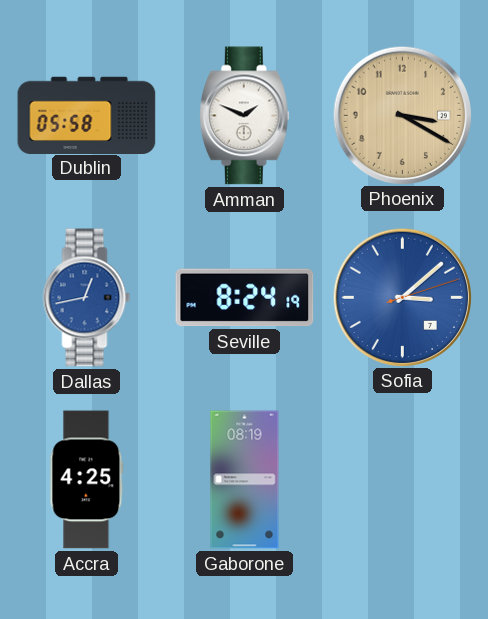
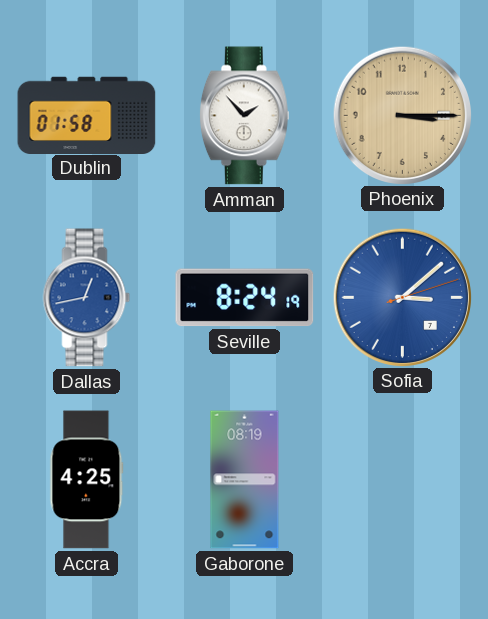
Dublin: 05:58 -> 01:58
Amman: 1:49 -> 1:53
Phoenix: 3:20 -> 3:15
